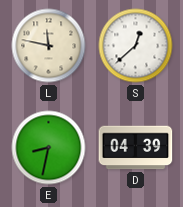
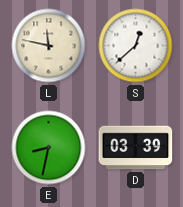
D: 04:39 -> 03:39
